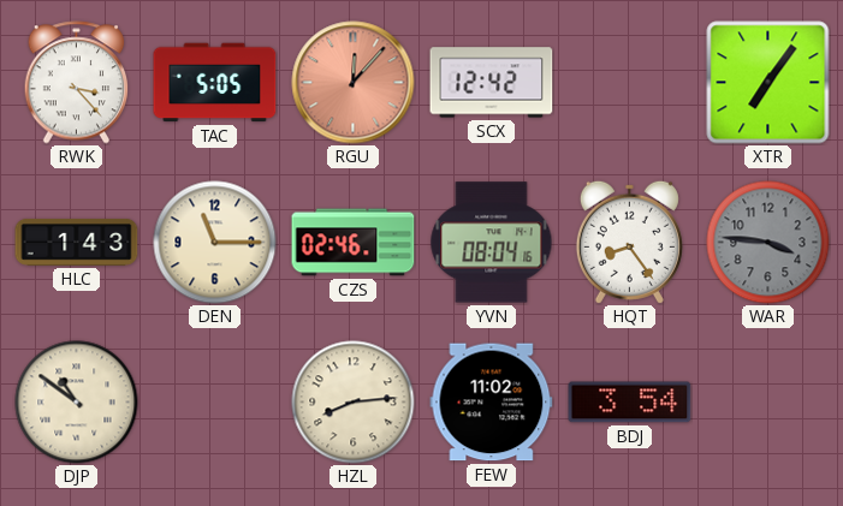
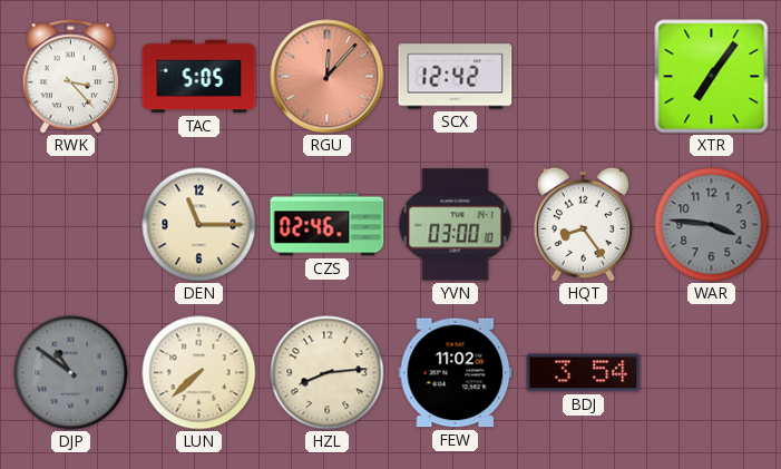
HLC: 1:43 -> none
YVN: 08:04 -> 03:00
DJP dial: cream -> grey
LUN: none -> 7:38
